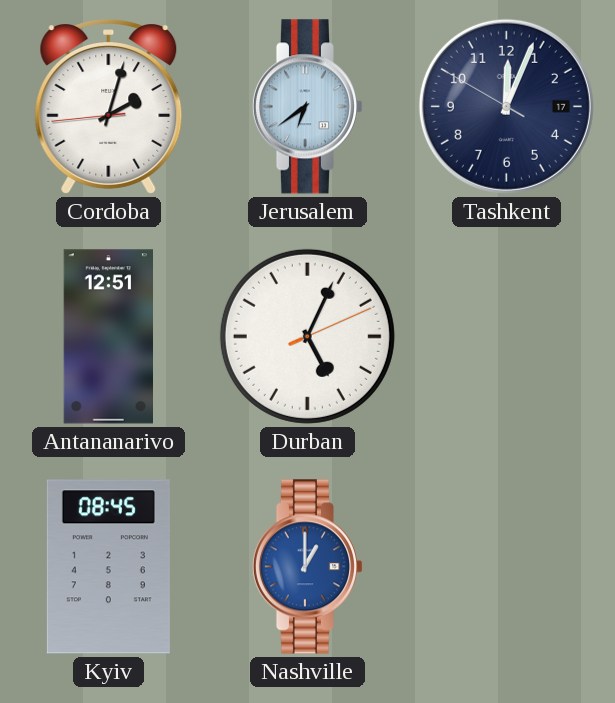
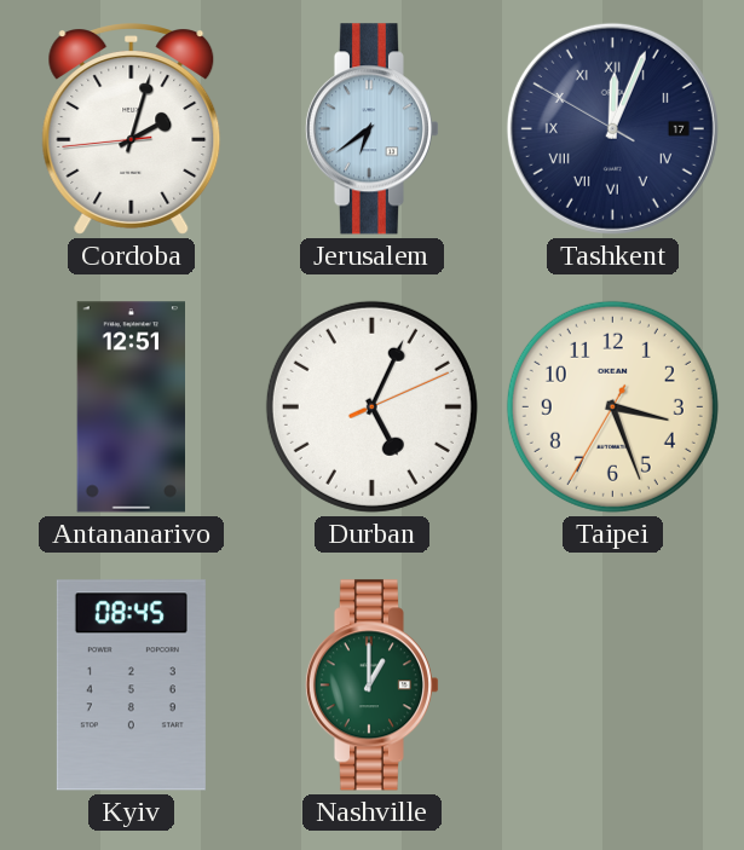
Tashkent numerals: Arabic -> Roman
Taipei: none -> 3:26
Nashville dial: blue -> green
